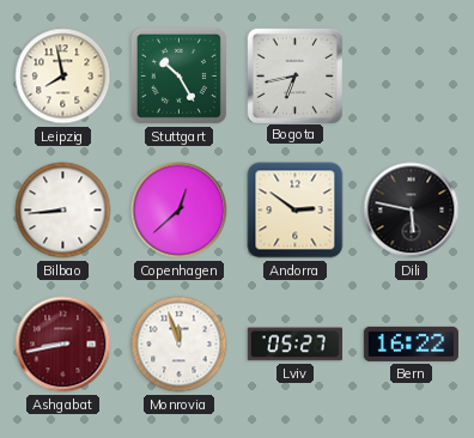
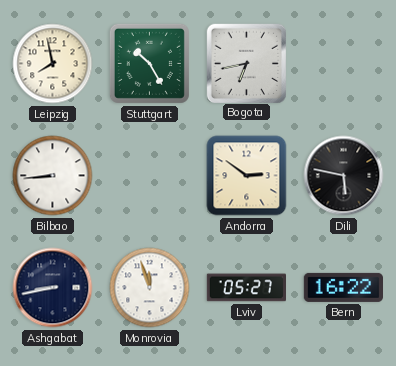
Copenhagen: 12:38 -> none
Ashgabat dial: burgundy -> navy
